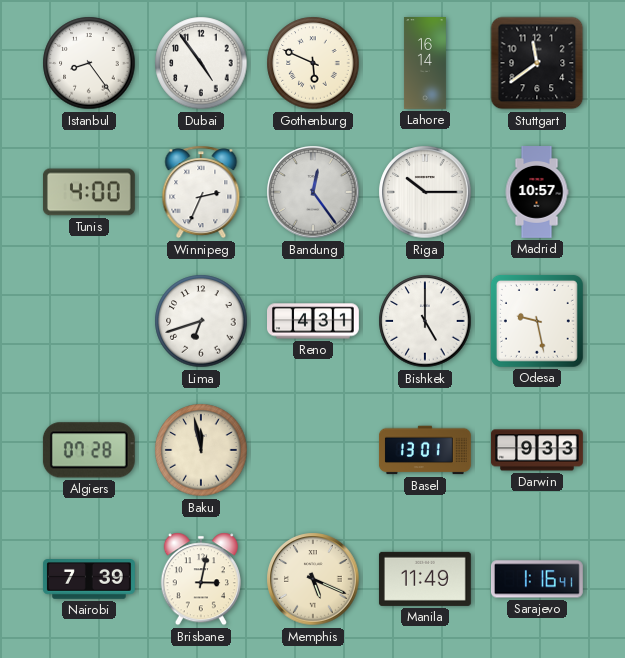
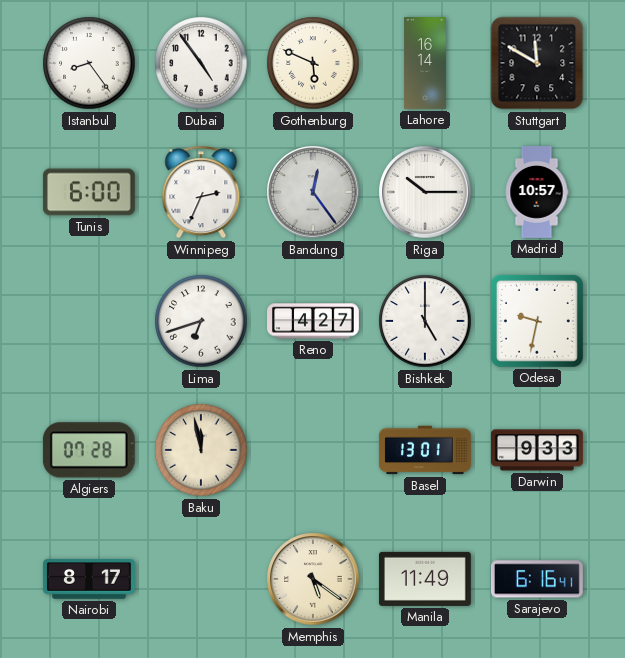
Stuttgart: 11:39 -> 11:50
Tunis: 4:00 -> 6:00
Reno: 4:31 -> 4:27
Odesa: 9:28 -> 9:32
Nairobi: 7:39 -> 8:17
Brisbane: 3:02 -> none
Memphis: 5:19 -> 5:21
Sarajevo: 1:16 -> 6:16
